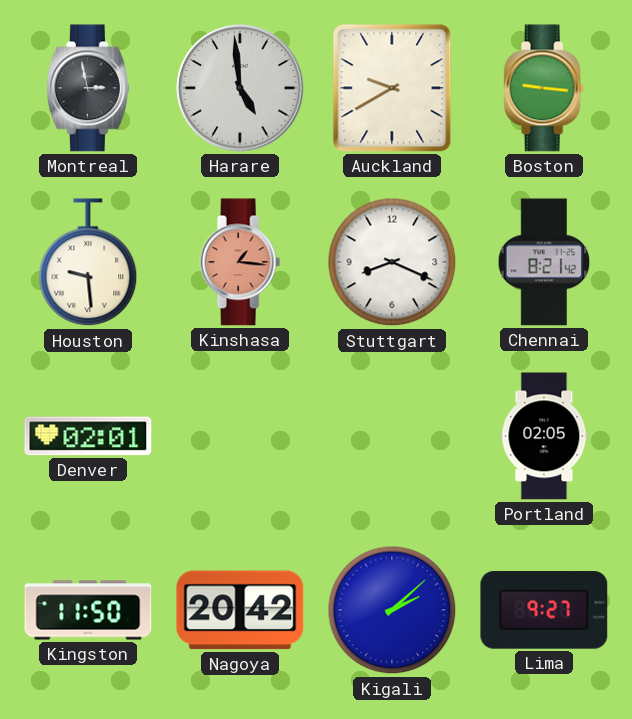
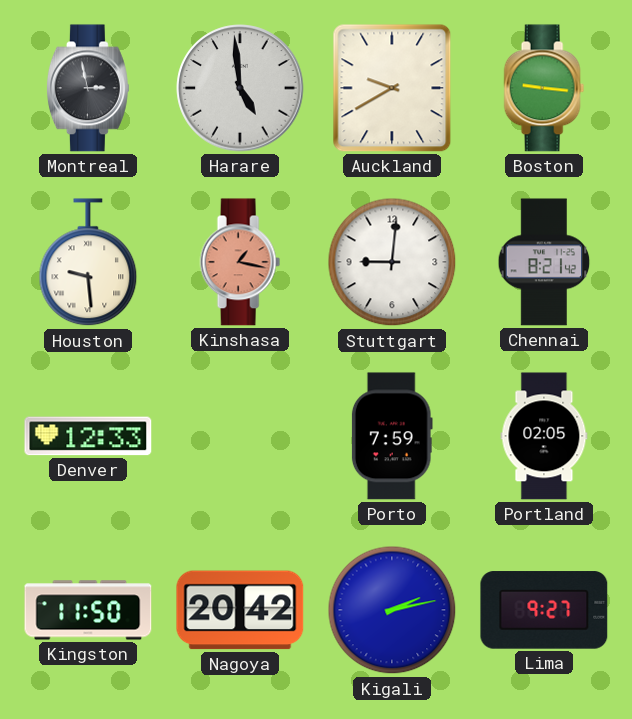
Kinshasa: 1:16 -> 1:17
Stuttgart: 8:19 -> 9:01
Denver: 02:01 -> 12:33
Porto: none -> 7:59
Kigali: 2:08 -> 2:13
